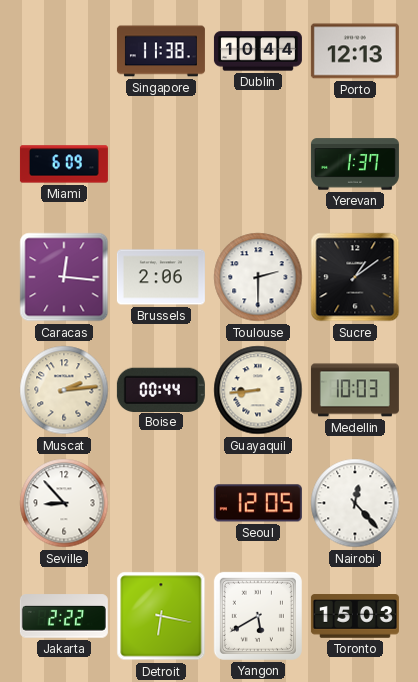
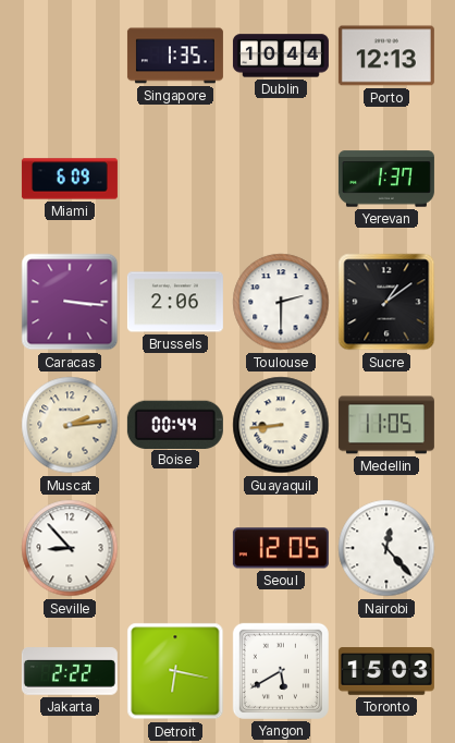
Singapore: 11:38 -> 1:35
Caracas: 12:16 -> 3:16
Medellin: 10:03 -> 11:05
